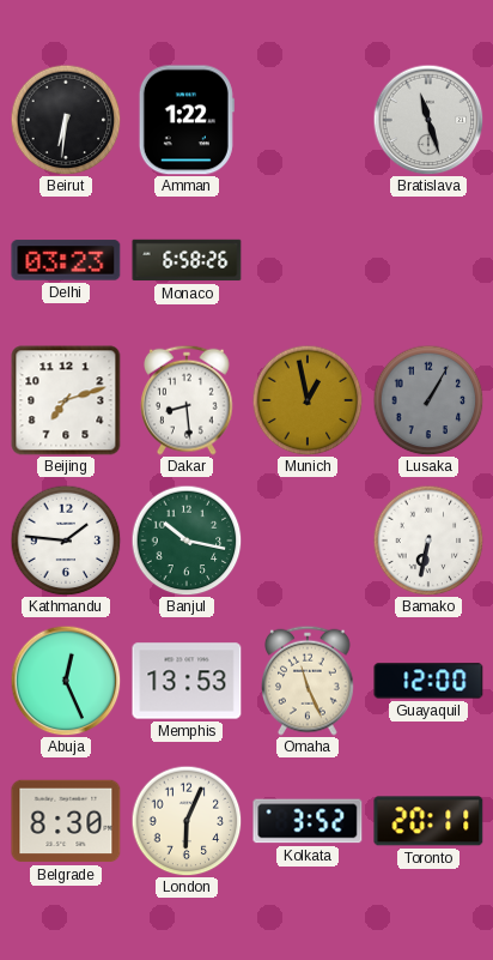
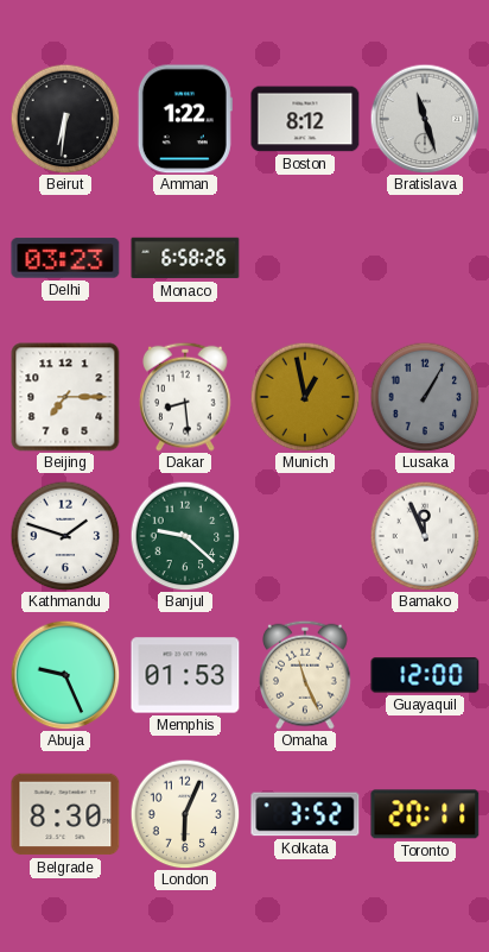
Boston: none -> 8:12
Beijing: 7:12 -> 7:15
Kathmandu: 1:46 -> 1:48
Banjul: 10:17 -> 9:22
Bamako: 6:32 -> 11:56
Abuja: 12:26 -> 9:26
Memphis: 13:53 -> 01:53
